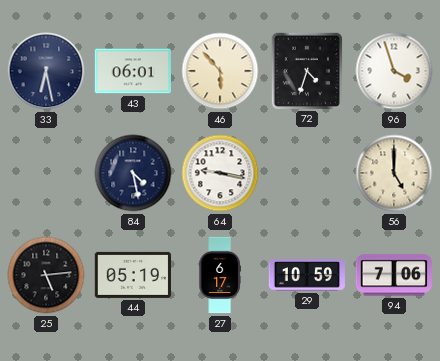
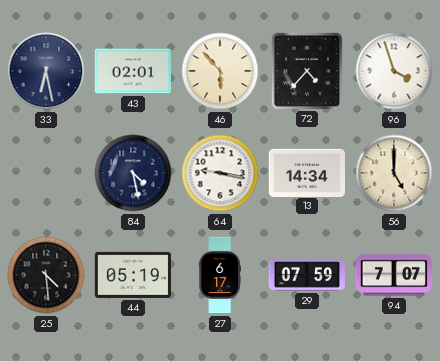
43: 06:01 -> 02:01
72: 4:33 -> 4:37
13: none -> 14:34
25: 5:14 -> 4:29
29: 10:59 -> 07:59
94: 7:06 -> 7:07
